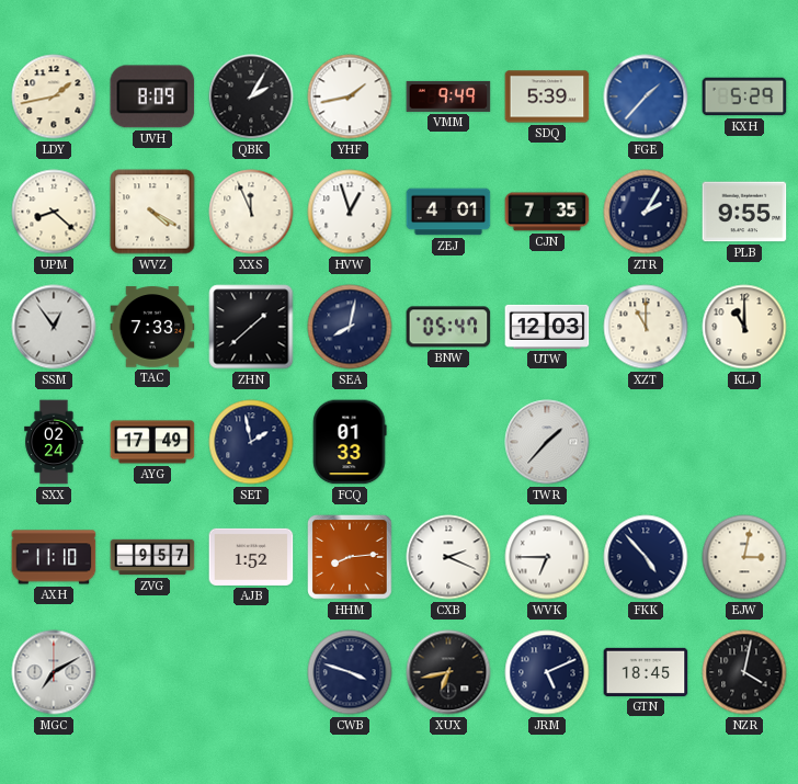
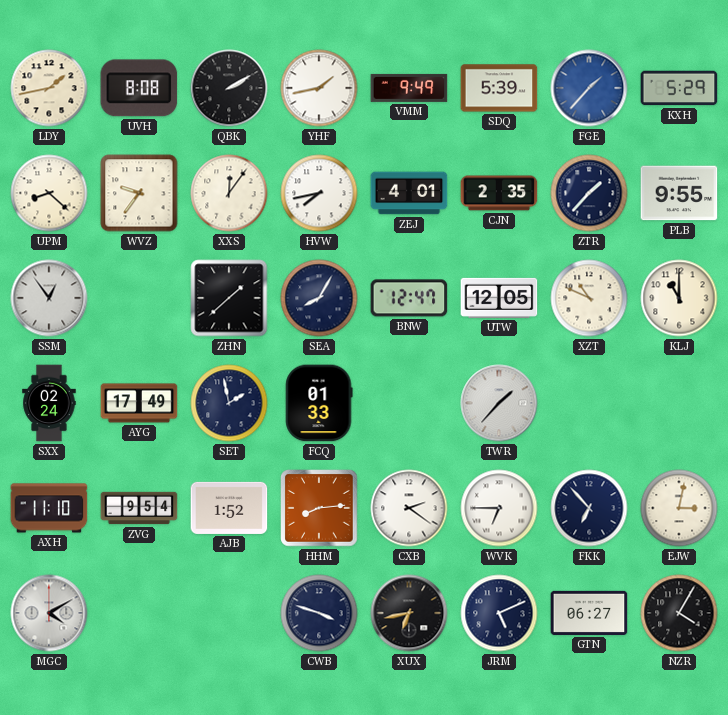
UVH: 8:09 -> 8:08
QBK: 2:05 -> 2:10
WVZ: 4:20 -> 9:36
XXS: 11:56 -> 12:06
HVW: 12:57 -> 7:43
CJN: 7:35 -> 2:35
ZTR: 2:05 -> 1:37
TAC: 7:33 -> none
SEA: 8:02 -> 8:05
BNW: 05:47 -> 12:47
UTW: 12:03 -> 12:05
XZT: 11:00 -> 10:49
ZVG: 9:57 -> 9:54
CXB: 2:19 -> 2:21
FKK: 4:53 -> 6:53
MGC: 7:10 -> 4:10
GTN: 18:45 -> 06:27
NZR: 4:02 -> 4:05
